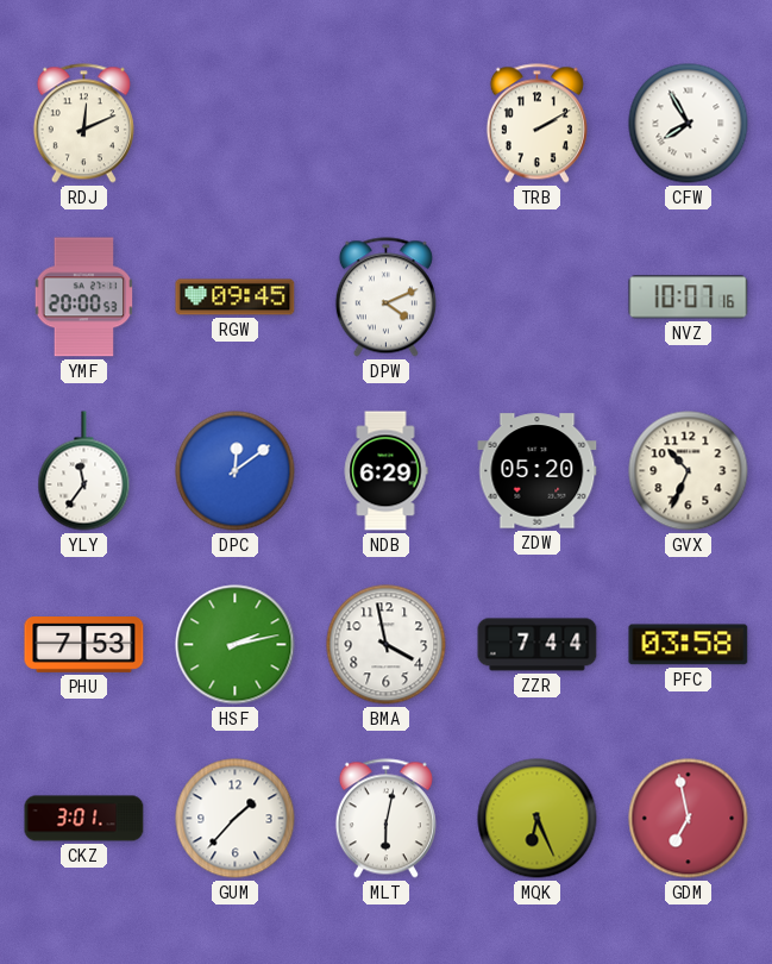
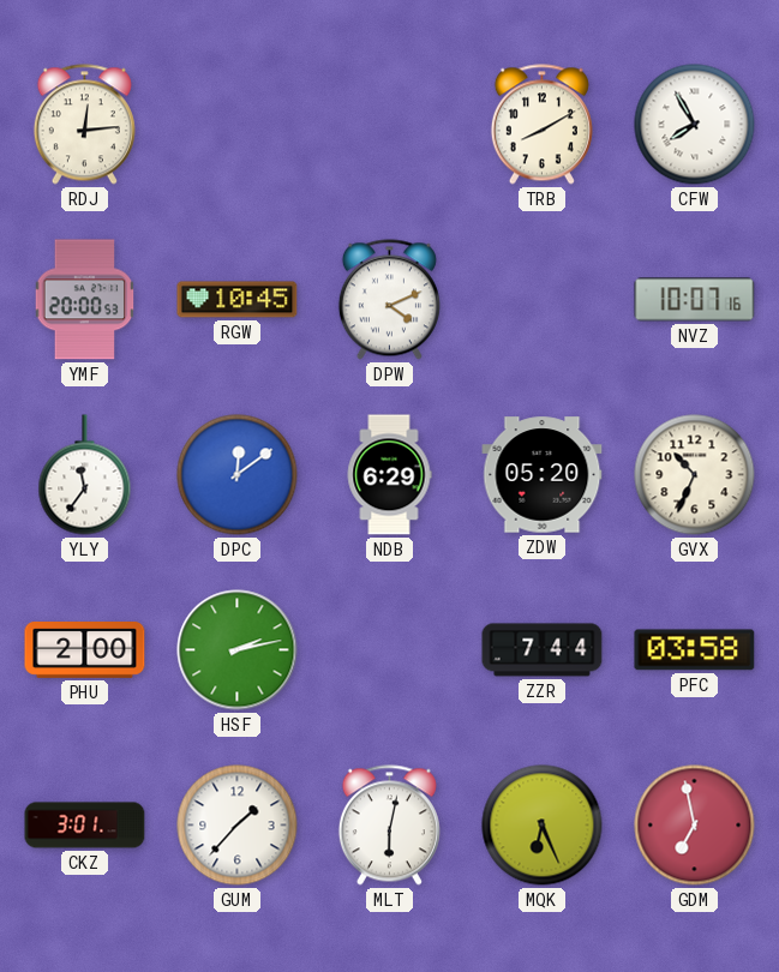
RDJ: 12:11 -> 12:14
TRB: 2:10 -> 8:10
RGW: 09:45 -> 10:45
PHU: 7:53 -> 2:00
BMA: 3:58 -> none
